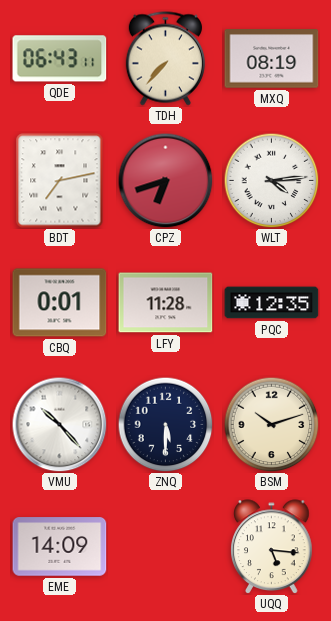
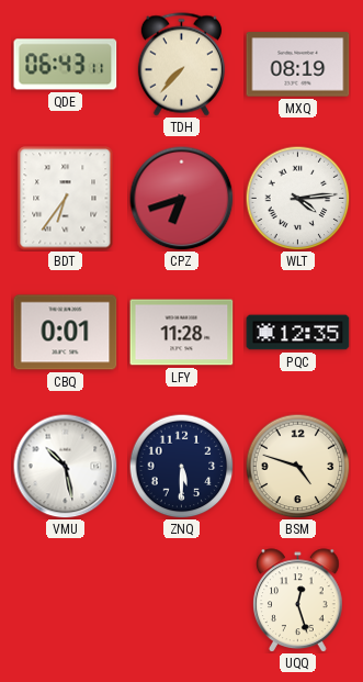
BDT: 7:13 -> 6:36
VMU: 10:23 -> 10:28
BSM: 10:12 -> 4:48
EME: 14:09 -> none
UQQ: 5:16 -> 12:27
